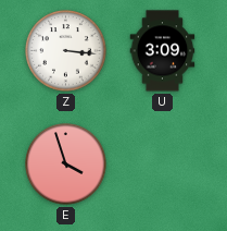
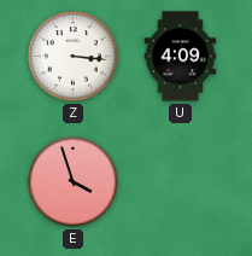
U: 3:09 -> 4:09
